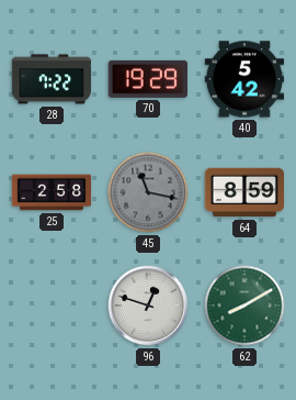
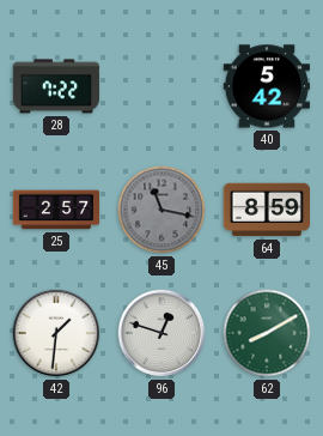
70: 19:29 -> none
25: 2:58 -> 2:57
42: none -> 1:31
